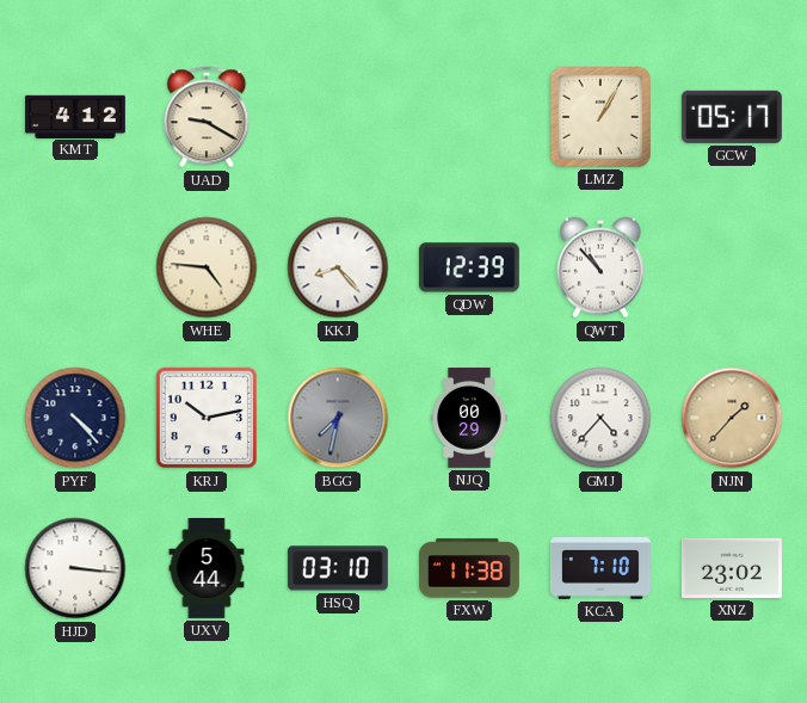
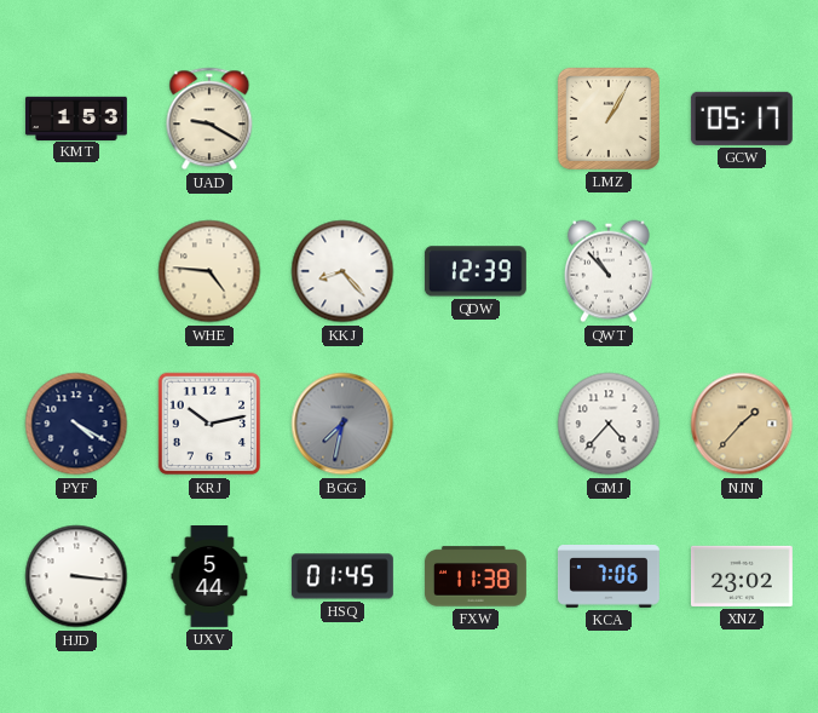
KMT: 4:12 -> 1:53
PYF: 4:23 -> 4:20
NJQ: 00:29 -> none
HSQ: 03:10 -> 01:45
KCA: 7:10 -> 7:06
